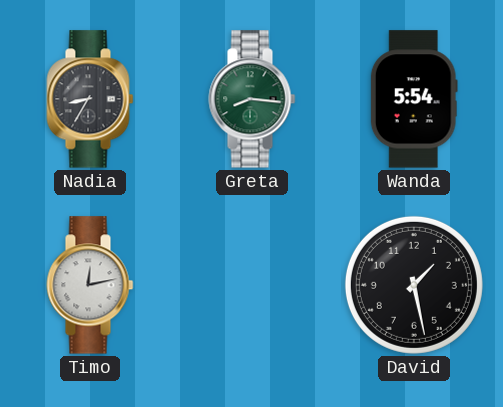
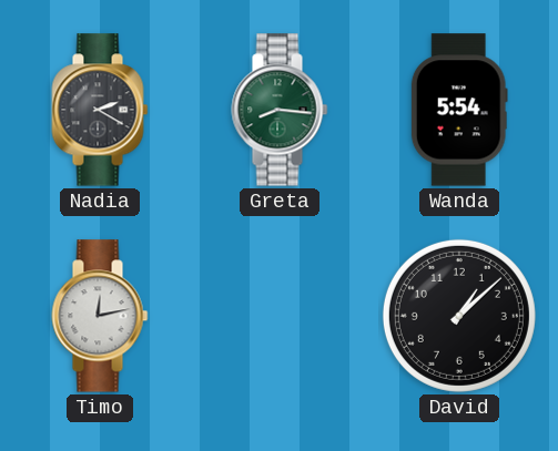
Nadia: 8:35 -> 2:20
David: 1:28 -> 1:08
